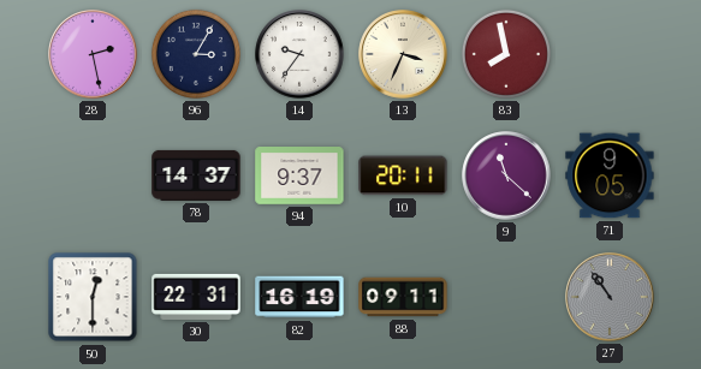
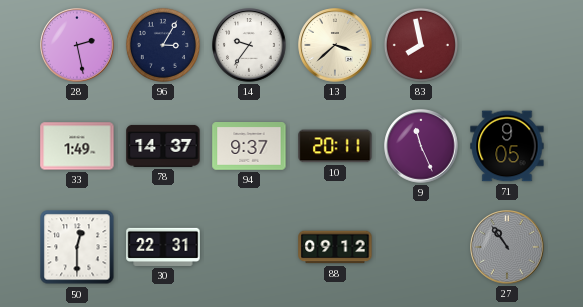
13: 3:34 -> 3:38
33: none -> 1:49
9: 11:22 -> 11:26
82: 16:19 -> none
88: 09:11 -> 09:12
